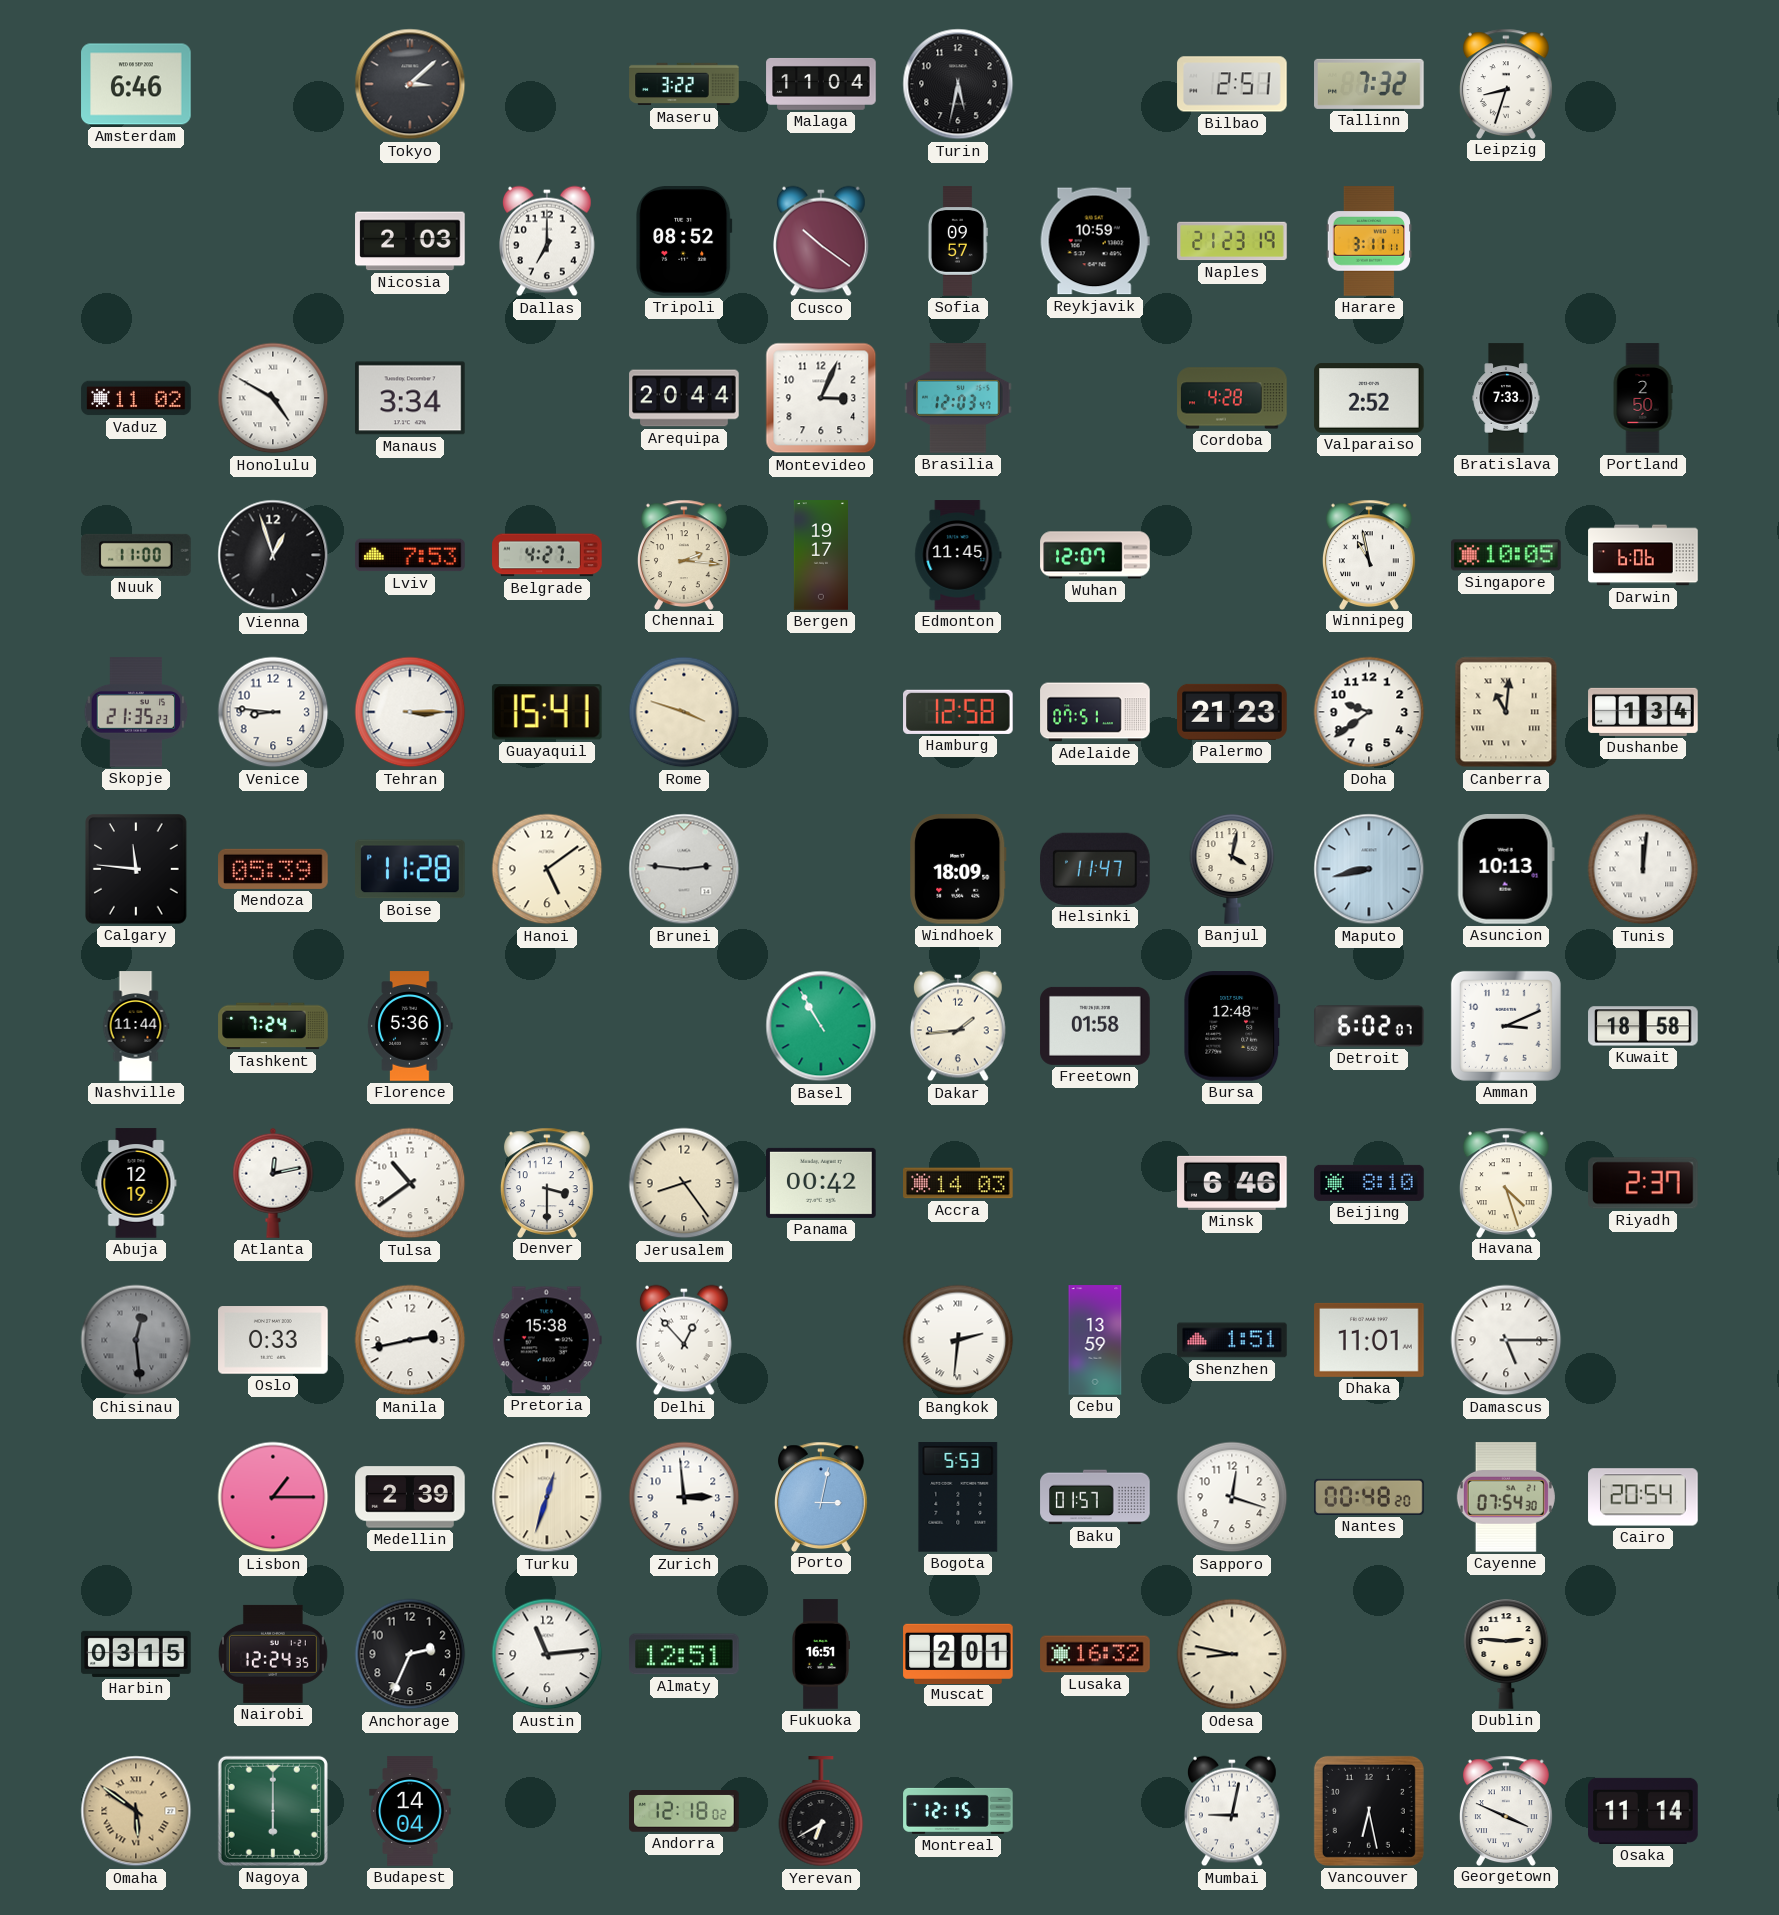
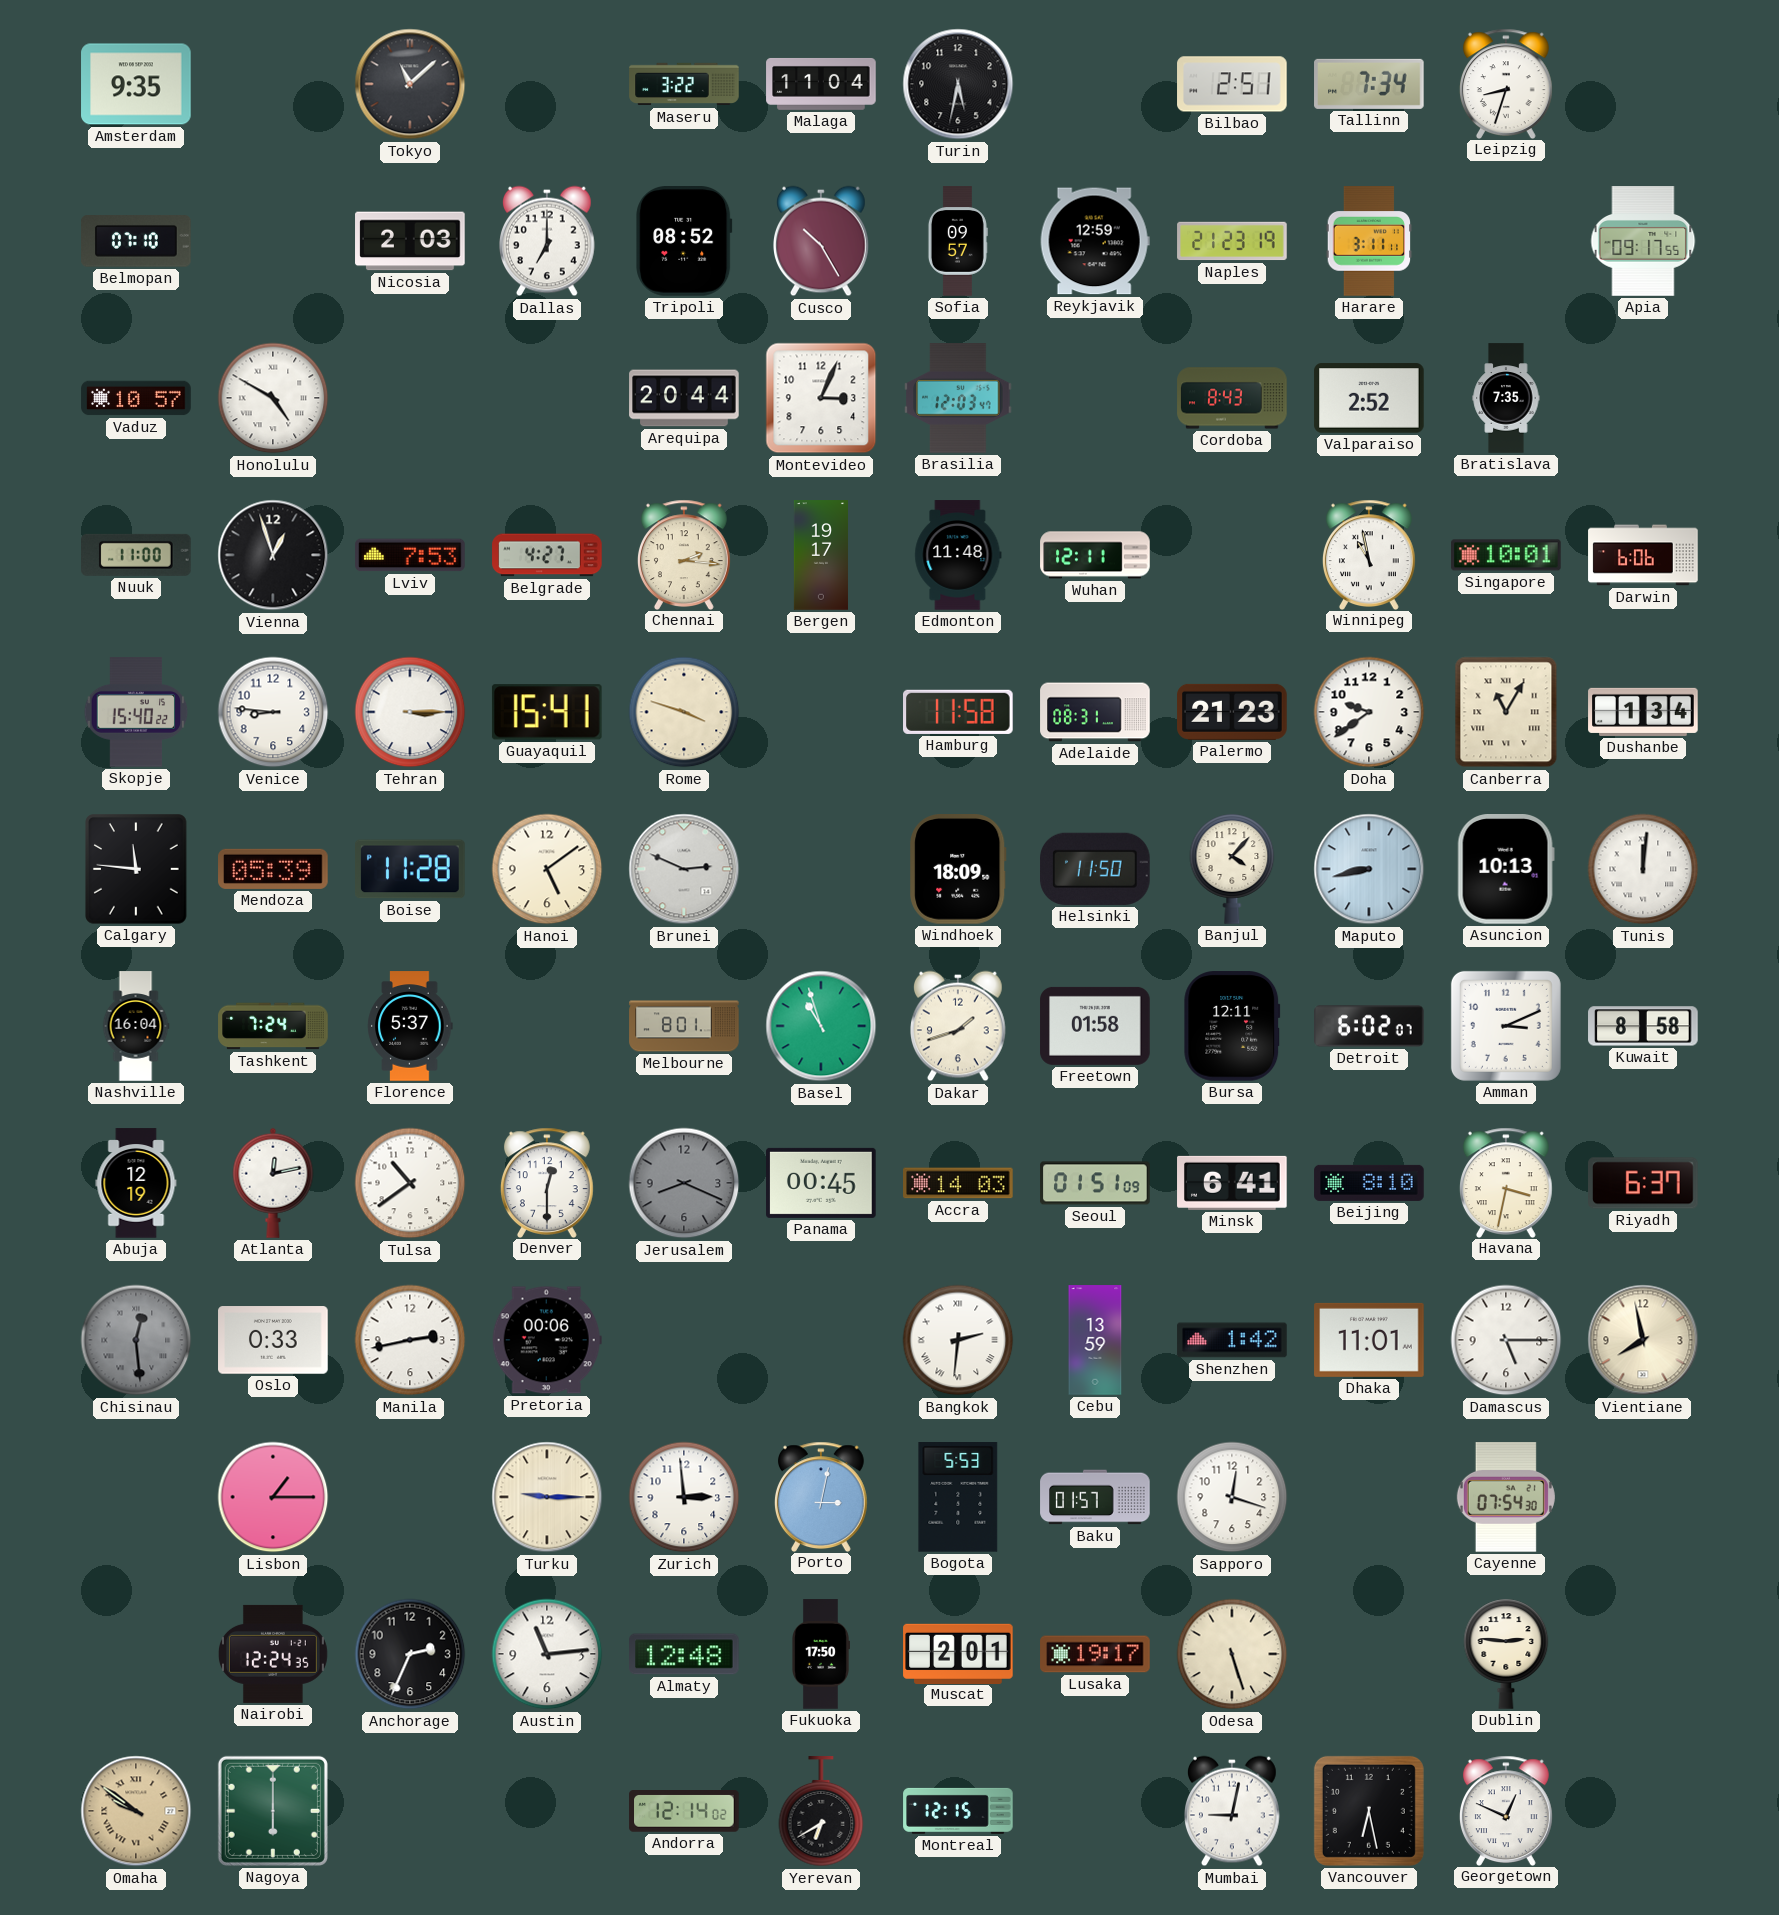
Amsterdam: 6:46 -> 9:35
Tokyo: 3:08 -> 11:08
Tallinn: 7:32 -> 7:34
Belmopan: none -> 07:10
Cusco: 10:21 -> 10:25
Reykjavik: 10:59 -> 12:59
Apia: none -> 09:17
Vaduz: 11:02 -> 10:57
Manaus: 3:34 -> none
Cordoba: 4:28 -> 8:43
Bratislava: 7:33 -> 7:35
Portland: 2:50 -> none
Edmonton: 11:45 -> 11:48
Wuhan: 12:07 -> 12:11
Singapore: 10:05 -> 10:01
Skopje: 21:35 -> 15:40
Hamburg: 12:58 -> 11:58
Adelaide: 07:51 -> 08:31
Canberra: 11:01 -> 11:05
Brunei: 2:46 -> 2:49
Helsinki: 11:47 -> 11:50
Banjul: 4:02 -> 4:07
Nashville: 11:44 -> 16:04
Florence: 5:36 -> 5:37
Melbourne: none -> 8:01
Basel: 10:55 -> 10:57
Dakar: 1:44 -> 1:42
Bursa: 12:48 -> 12:11
Kuwait: 18:58 -> 8:58
Denver: 3:30 -> 12:30
Jerusalem: 8:24 -> 8:19
Jerusalem dial: cream -> grey
Panama: 00:42 -> 00:45
Seoul: none -> 01:51
Minsk: 6:46 -> 6:41
Havana: 4:27 -> 3:32
Riyadh: 2:37 -> 6:37
Pretoria: 15:38 -> 00:06
Delhi: 12:53 -> none
Shenzhen: 1:51 -> 1:42
Vientiane: none -> 7:58
Medellin: 2:39 -> none
Turku: 12:33 -> 9:15
Nantes: 00:48 -> none
Cairo: 20:54 -> none
Harbin: 03:15 -> none
Almaty: 12:51 -> 12:48
Fukuoka: 16:51 -> 17:50
Lusaka: 16:32 -> 19:17
Odesa: 8:47 -> 5:27
Omaha: 5:51 -> 9:51
Budapest: 14:04 -> none
Andorra: 12:18 -> 12:14
Georgetown: 3:49 -> 12:49
Osaka: 11:14 -> none
